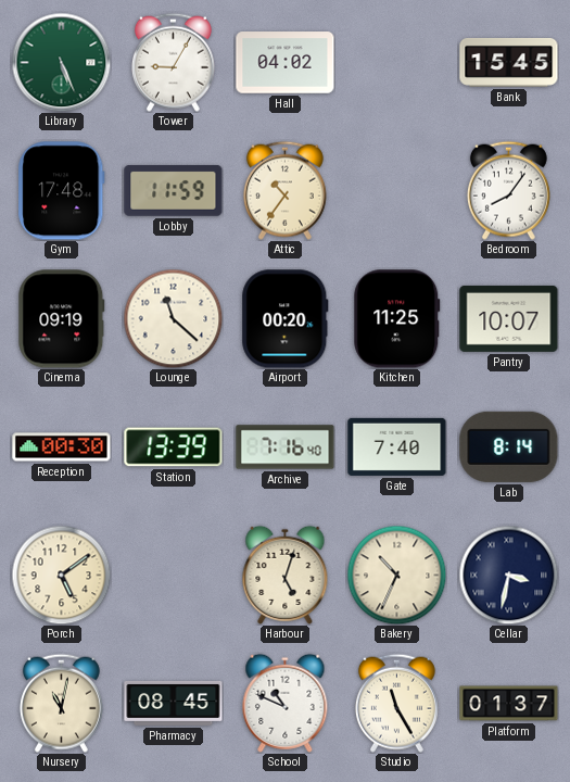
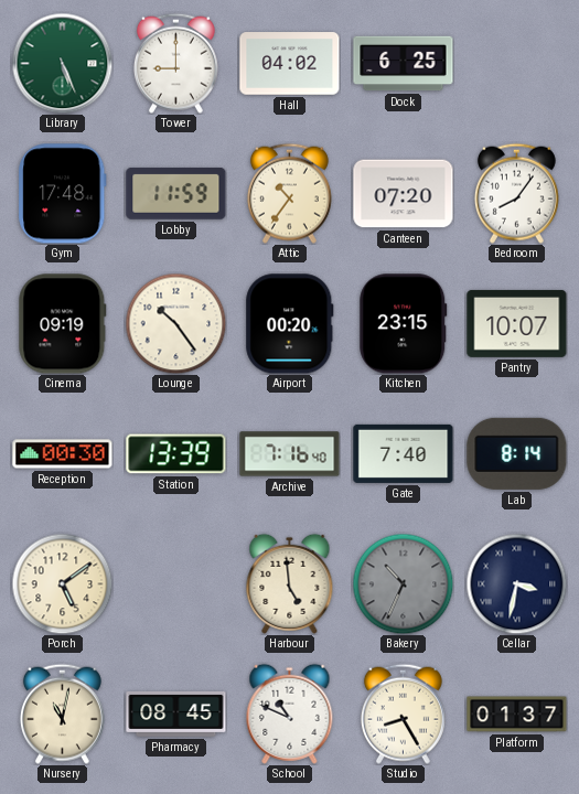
Tower: 9:05 -> 9:00
Dock: none -> 6:25
Bank: 15:45 -> none
Canteen: none -> 07:20
Lounge: 11:22 -> 10:24
Kitchen: 11:25 -> 23:15
Harbour: 5:03 -> 4:59
Bakery dial: cream -> grey
Studio: 11:25 -> 8:25
